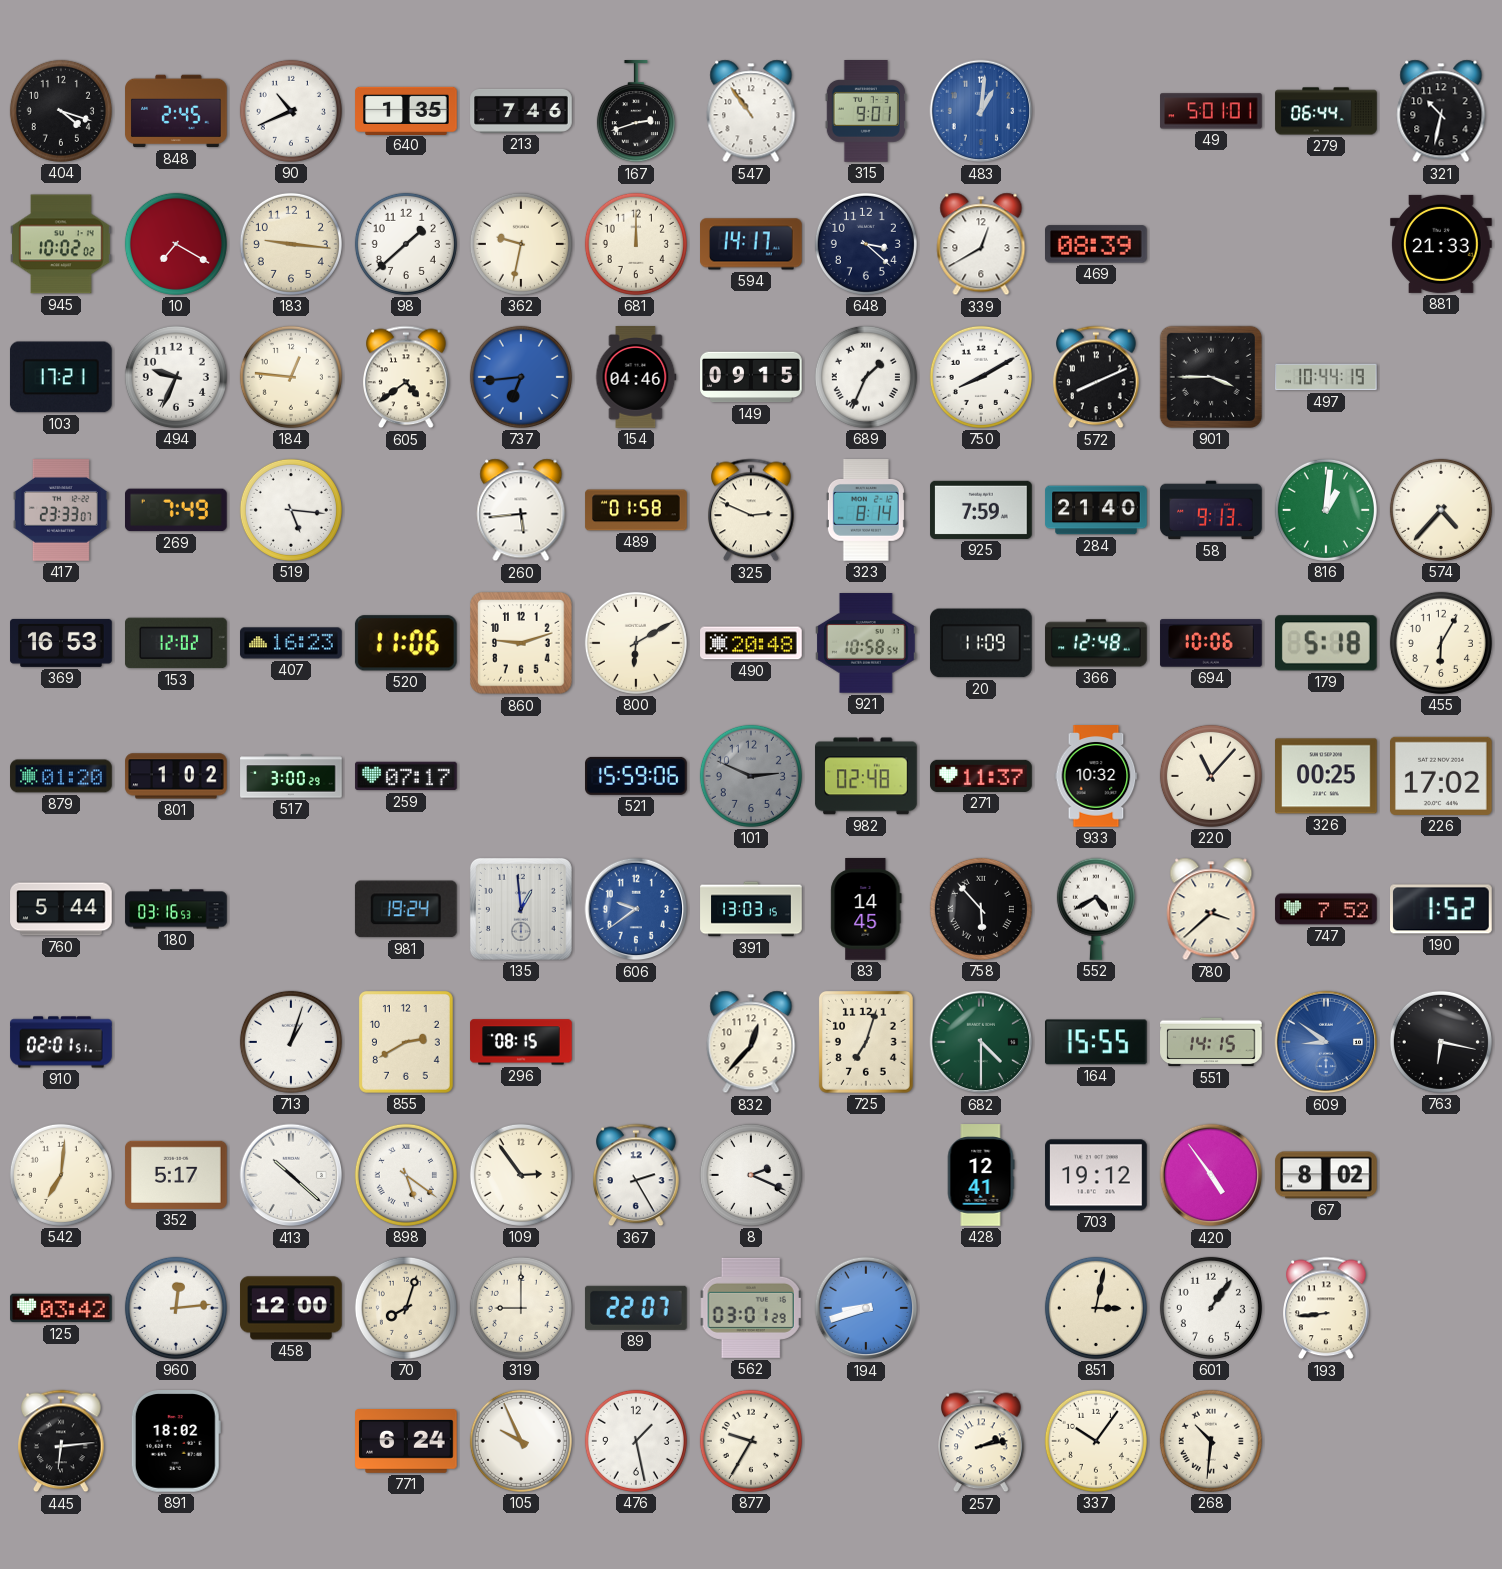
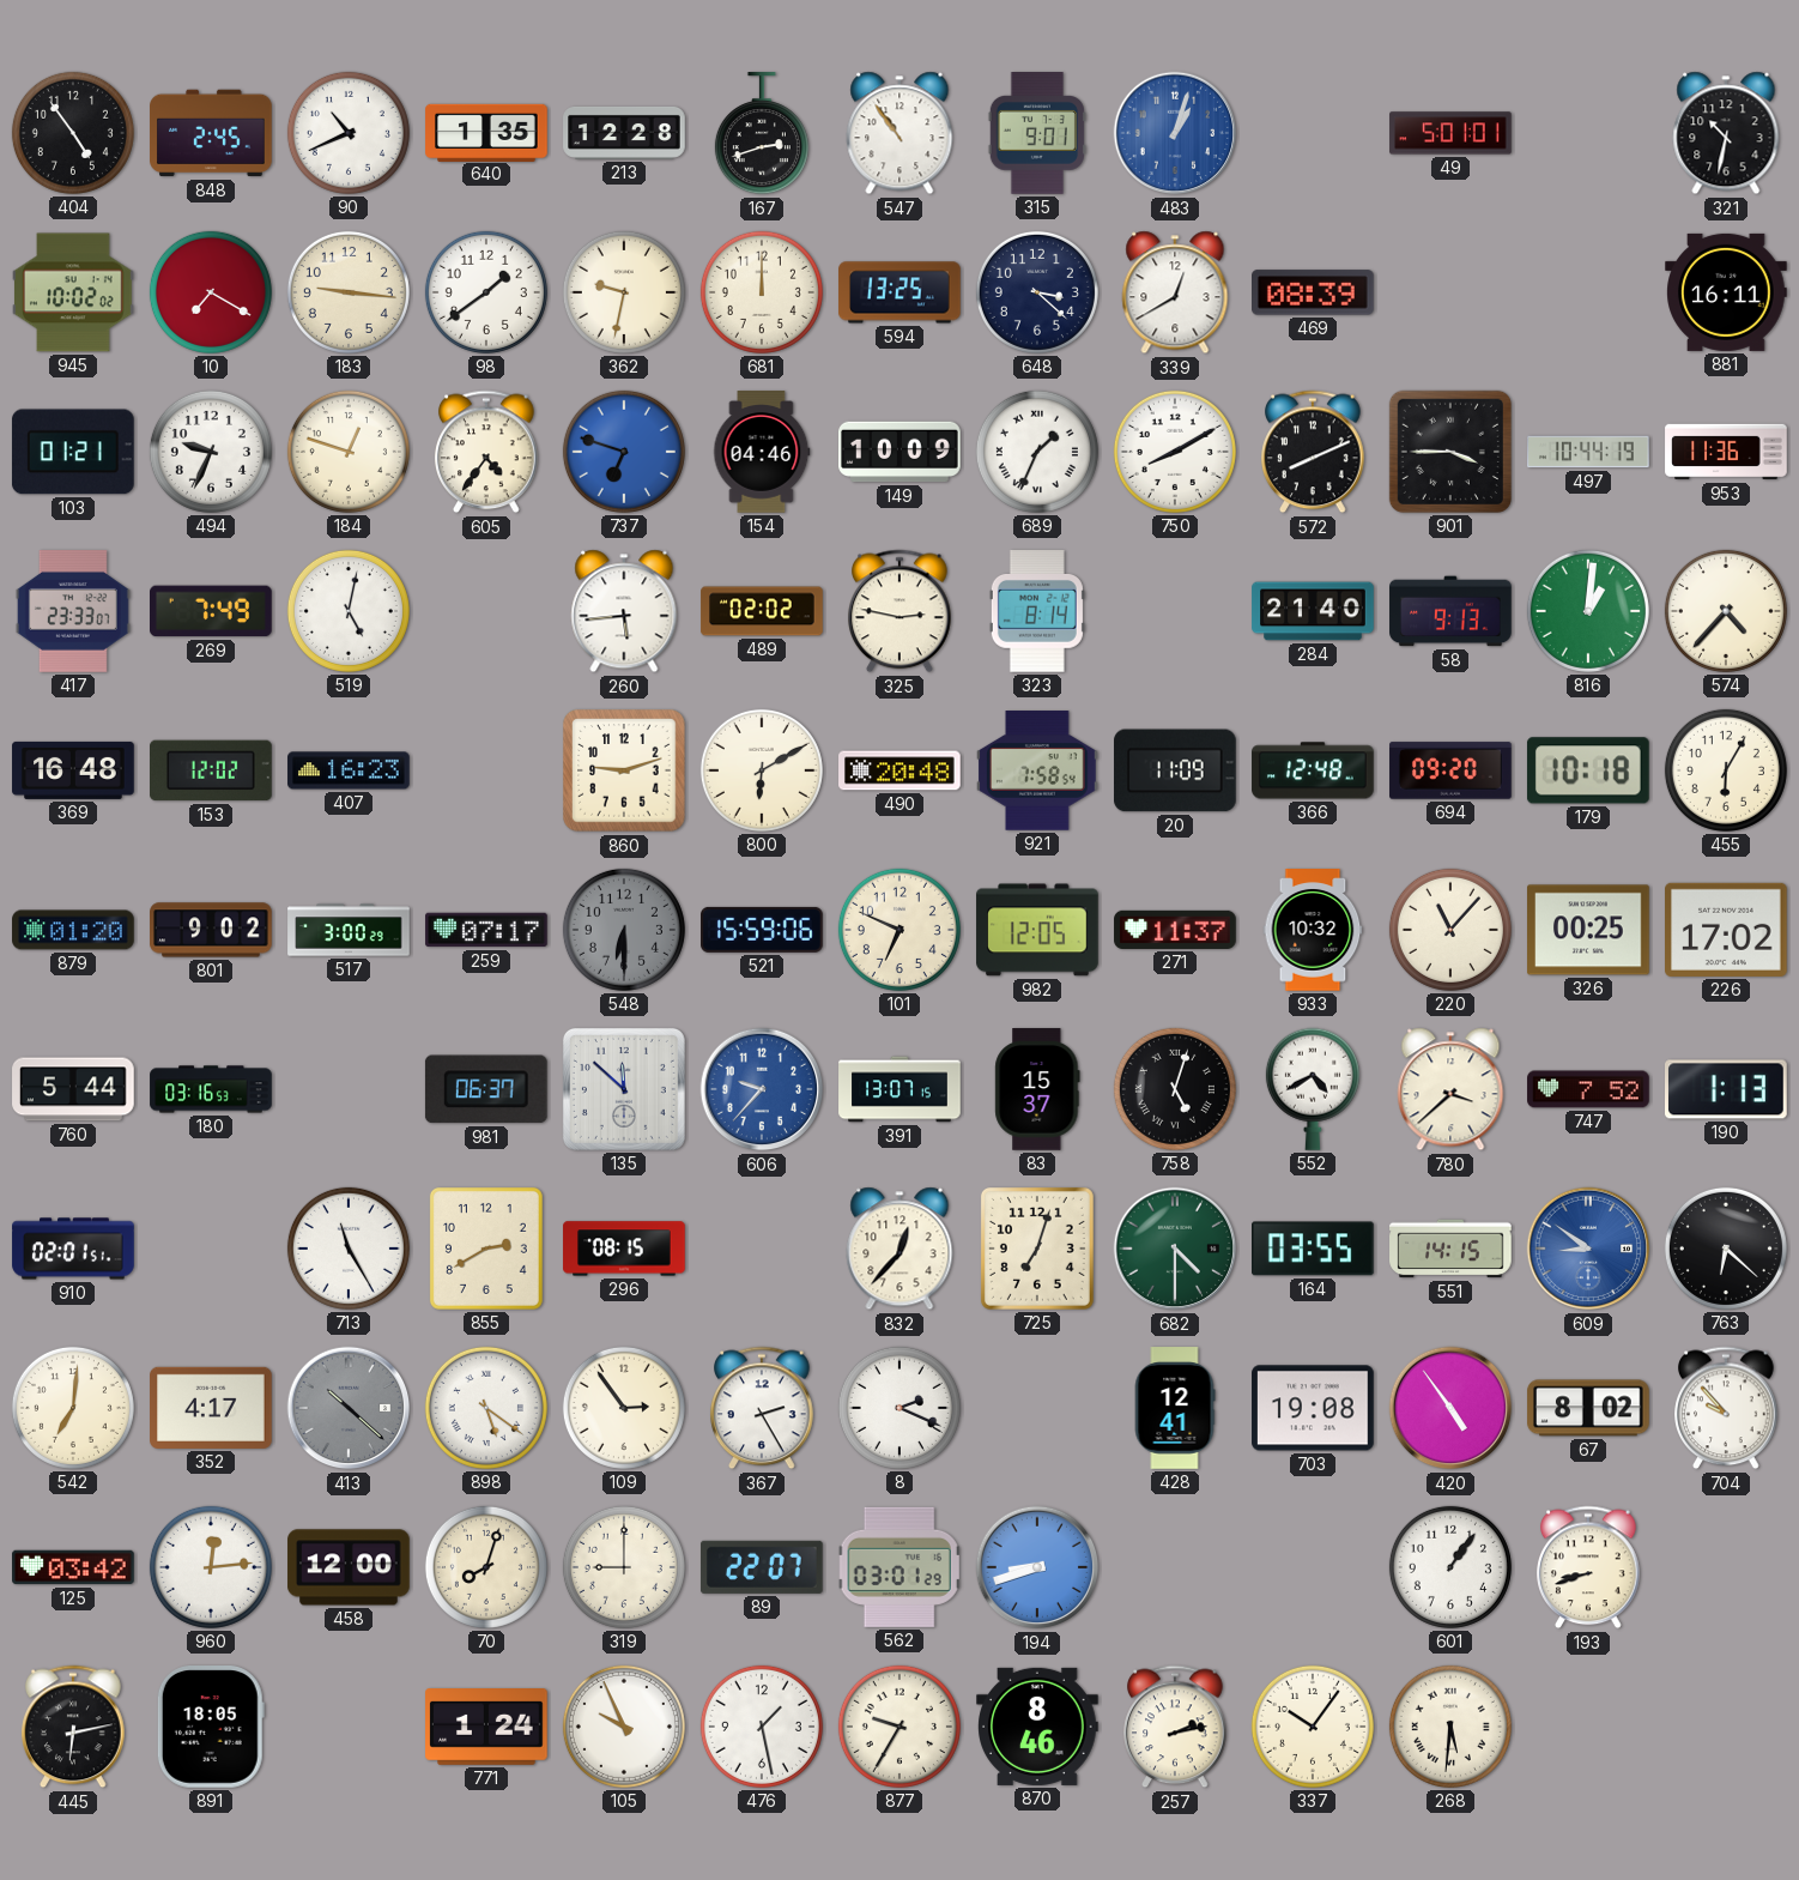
404: 4:18 -> 4:54
213: 7:46 -> 12:28
483: 1:01 -> 1:03
279: 06:44 -> none
98: 1:38 -> 1:39
594: 14:17 -> 13:25
881: 21:33 -> 16:11
103: 17:21 -> 01:21
184: 12:46 -> 12:48
605: 4:39 -> 4:36
737: 6:44 -> 6:48
149: 09:15 -> 10:09
953: none -> 11:36
519: 5:16 -> 5:02
489: 01:58 -> 02:02
325: 2:49 -> 2:47
925: 7:59 -> none
369: 16:53 -> 16:48
520: 11:06 -> none
921: 10:58 -> 7:58
694: 10:06 -> 09:20
179: 5:18 -> 10:18
801: 1:02 -> 9:02
548: none -> 6:30
101: 2:49 -> 6:49
101 dial: grey -> cream
982: 02:48 -> 12:05
981: 19:24 -> 06:37
135: 12:59 -> 11:52
606: 9:39 -> 9:37
391: 13:03 -> 13:07
83: 14:45 -> 15:37
758: 5:53 -> 5:03
190: 1:52 -> 1:13
713: 1:03 -> 11:25
164: 15:55 -> 03:55
763: 6:17 -> 6:22
352: 5:17 -> 4:17
413 dial: white -> grey
703: 19:12 -> 19:08
704: none -> 9:53
851: 3:02 -> none
193: 8:44 -> 8:42
445: 6:14 -> 6:13
891: 18:02 -> 18:05
771: 6:24 -> 1:24
870: none -> 8:46
268: 10:31 -> 5:31
